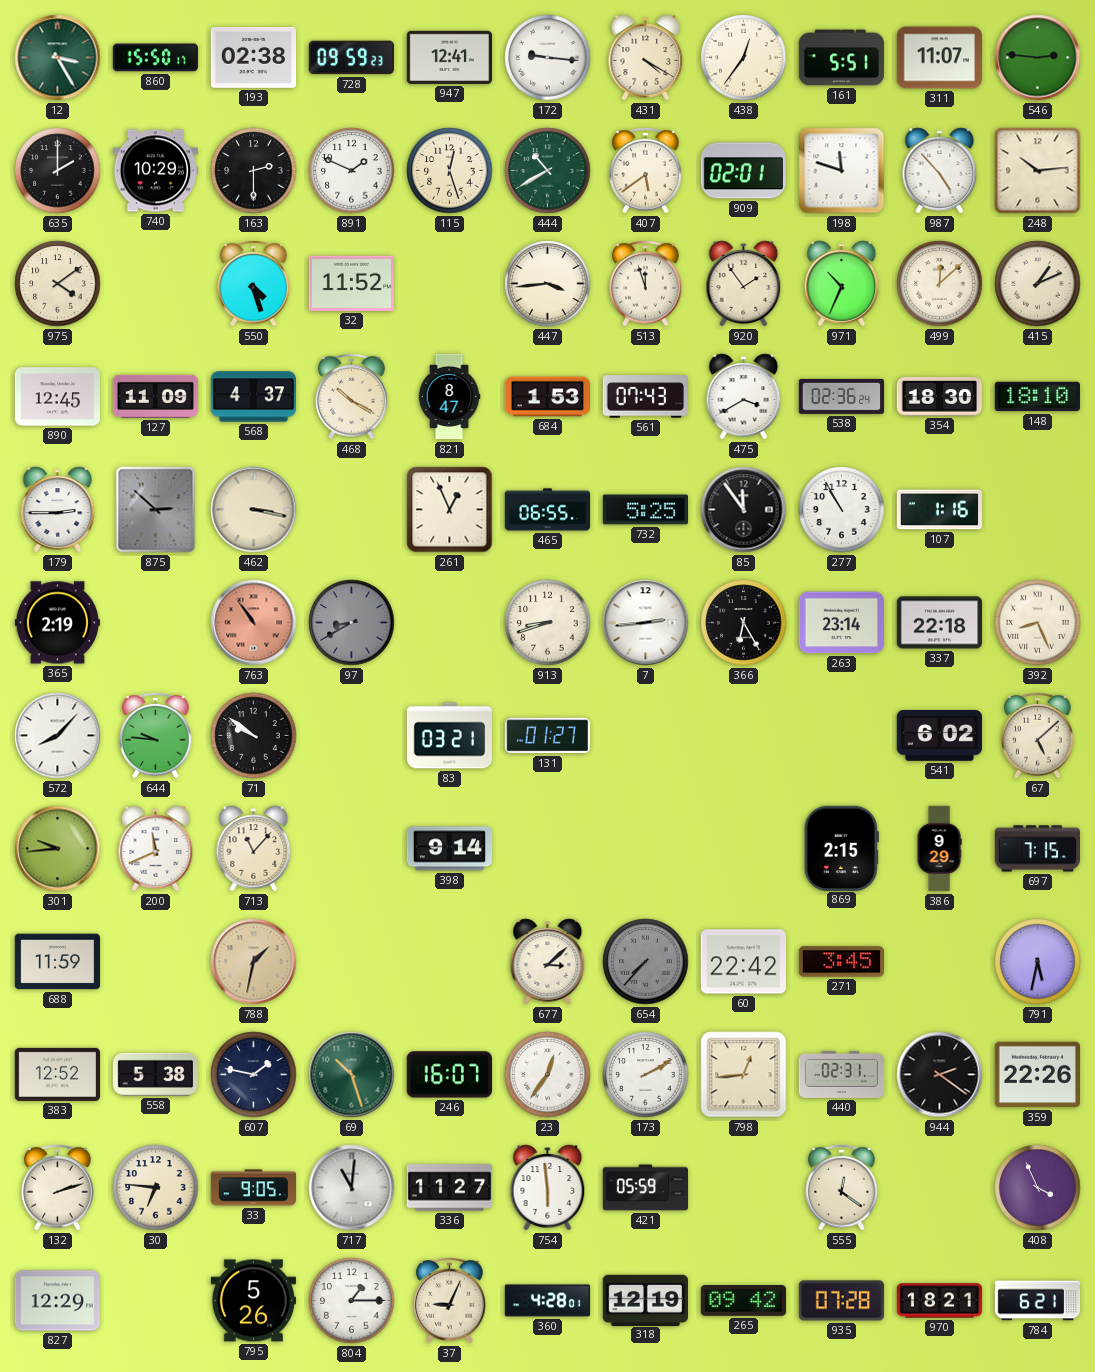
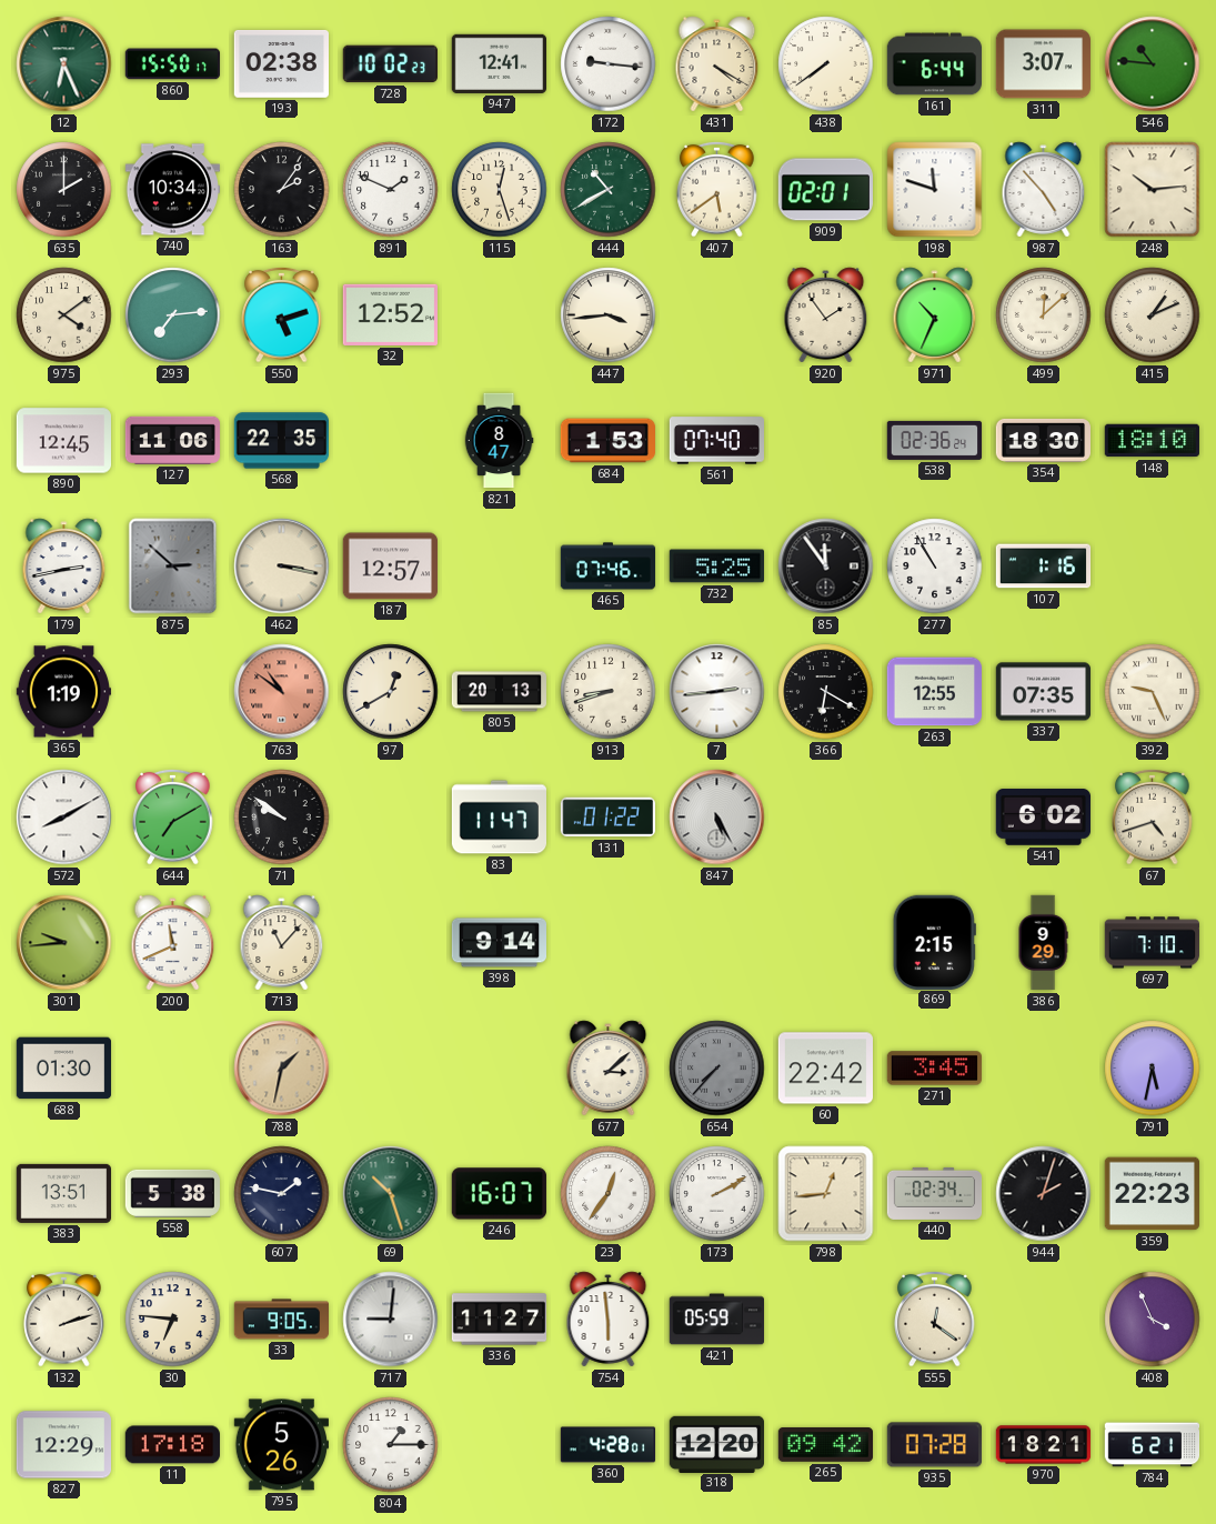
12: 3:25 -> 6:26
728: 09:59 -> 10:02
438: 12:36 -> 7:39
161: 5:51 -> 6:44
311: 11:07 -> 3:07
546: 2:46 -> 10:46
740: 10:29 -> 10:34
163: 2:30 -> 2:06
293: none -> 7:14
550: 4:27 -> 5:12
32: 11:52 -> 12:52
513: 11:57 -> none
127: 11:09 -> 11:06
568: 4:37 -> 22:35
468: 10:20 -> none
561: 07:43 -> 07:40
475: 3:40 -> none
179: 2:45 -> 2:43
187: none -> 12:57
261: 12:56 -> none
465: 06:55 -> 07:46
365: 2:19 -> 1:19
763: 10:54 -> 10:51
97: 8:40 -> 12:40
97 dial: grey -> cream
805: none -> 20:13
366: 6:25 -> 6:20
263: 23:14 -> 12:55
337: 22:18 -> 07:35
392: 8:26 -> 9:26
572: 8:07 -> 8:10
644: 9:46 -> 7:10
83: 03:21 -> 11:47
131: 01:27 -> 01:22
847: none -> 5:25
67: 5:08 -> 4:42
697: 7:15 -> 7:10
688: 11:59 -> 01:30
383: 12:52 -> 13:51
440: 02:31 -> 02:34
944: 2:21 -> 2:03
359: 22:26 -> 22:23
717: 11:01 -> 9:01
11: none -> 17:18
37: 9:04 -> none
318: 12:19 -> 12:20
